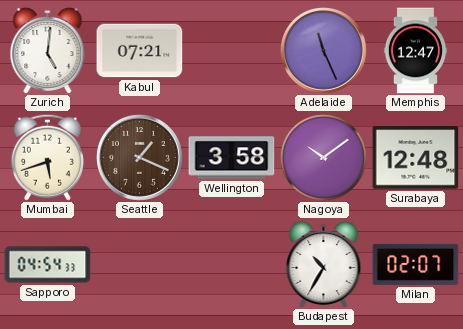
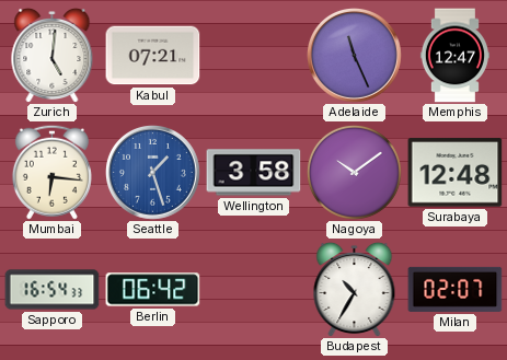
Mumbai: 5:42 -> 6:16
Seattle: 1:19 -> 1:27
Seattle dial: brown -> blue
Sapporo: 04:54 -> 16:54
Berlin: none -> 06:42
